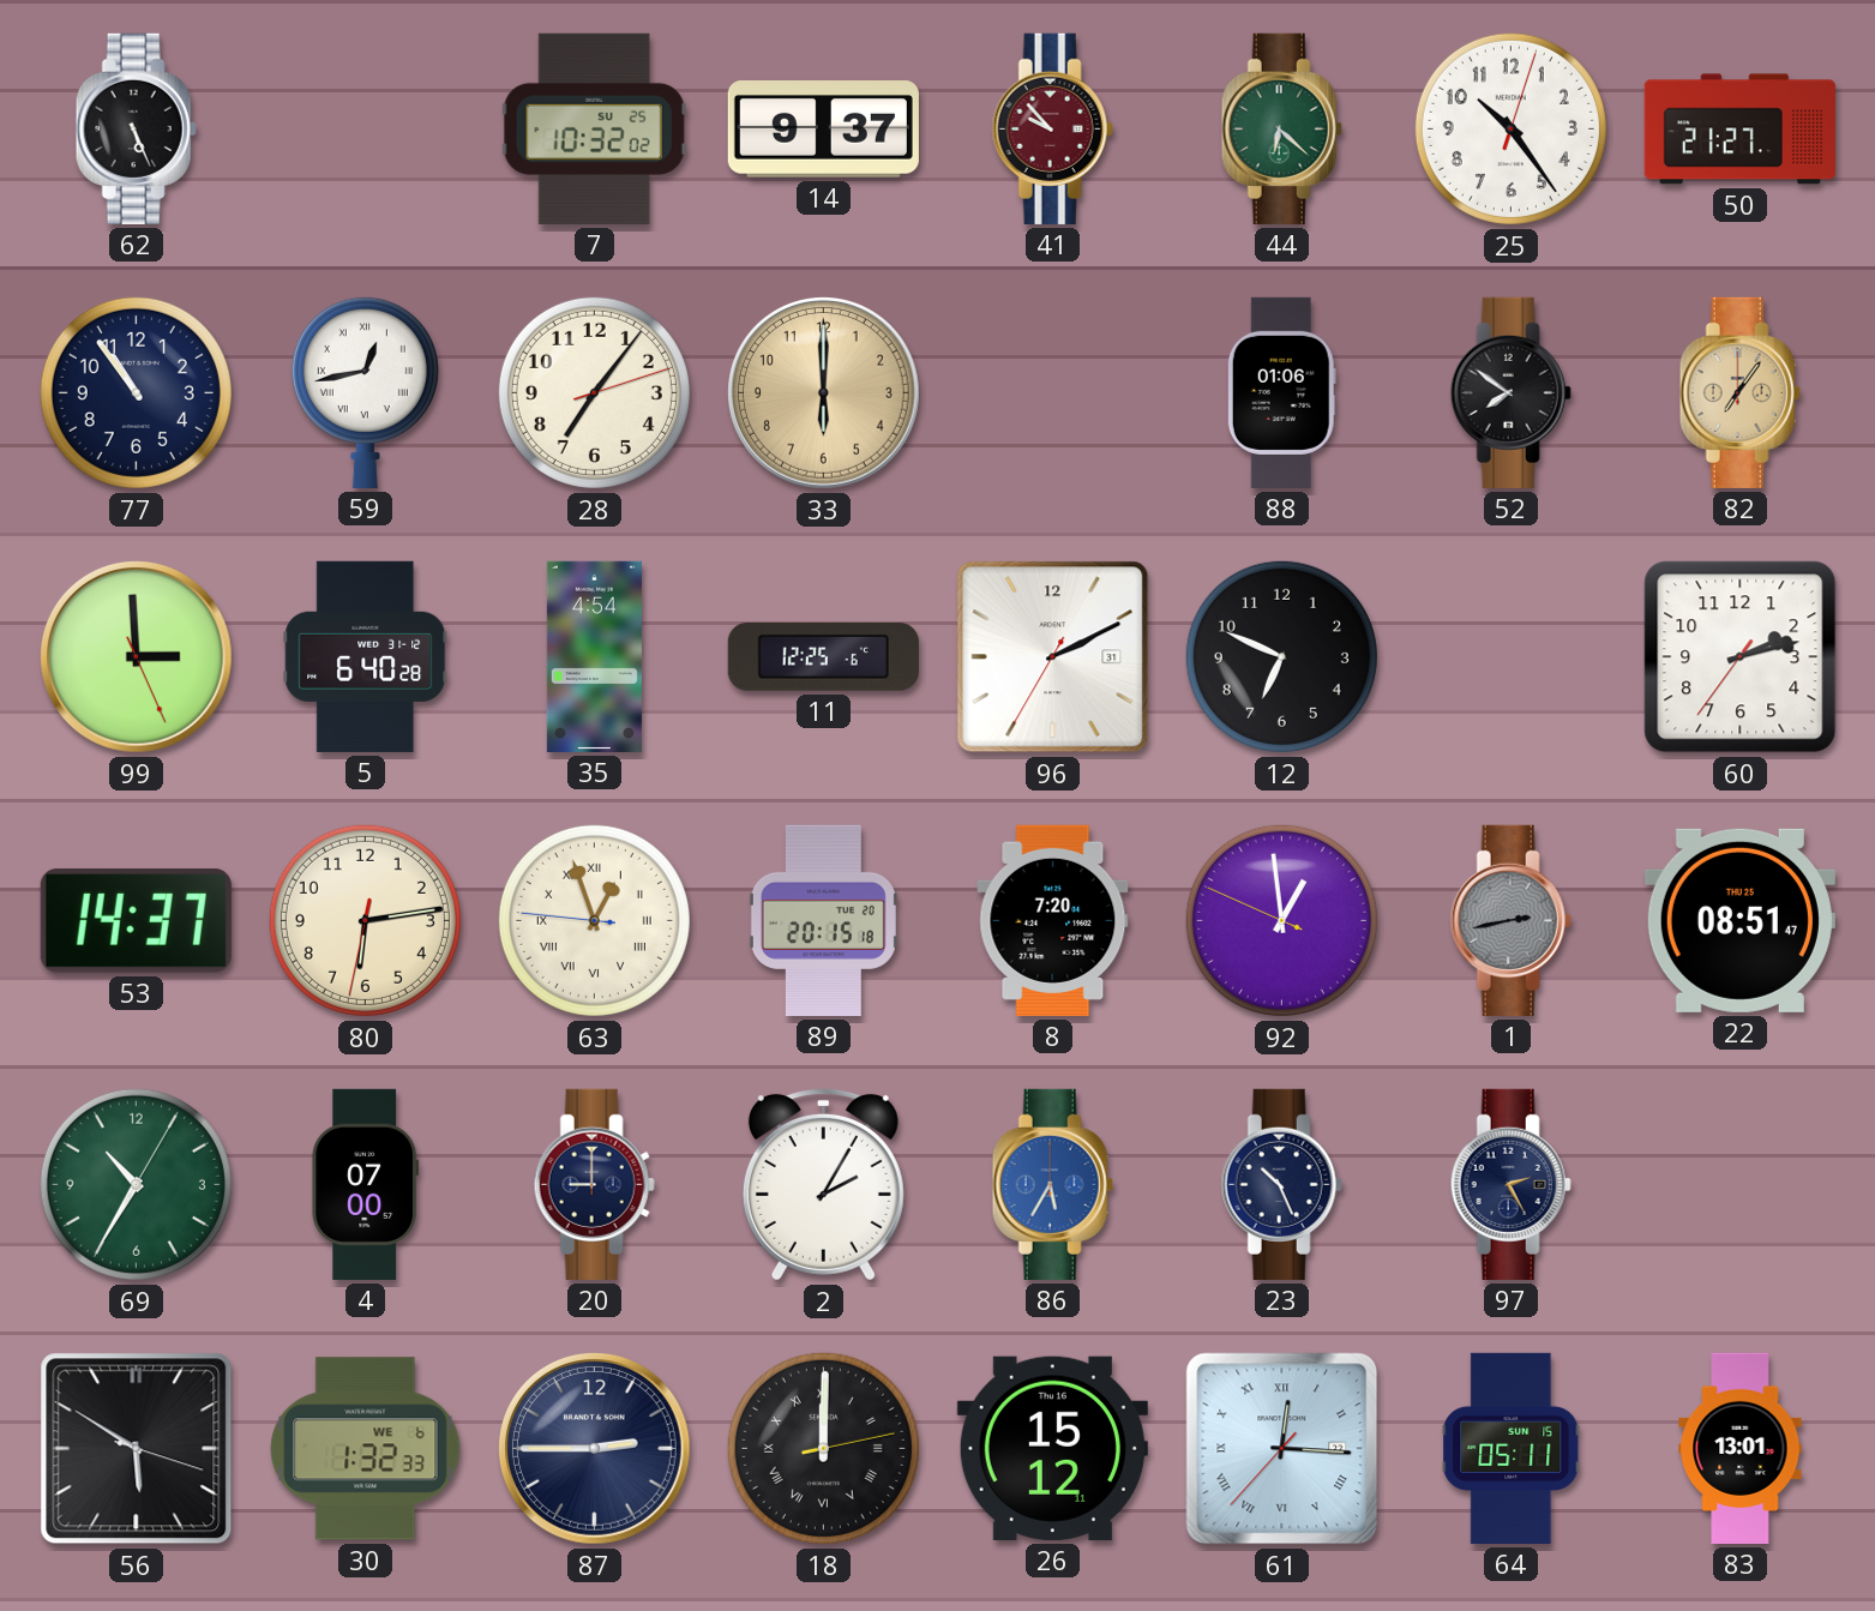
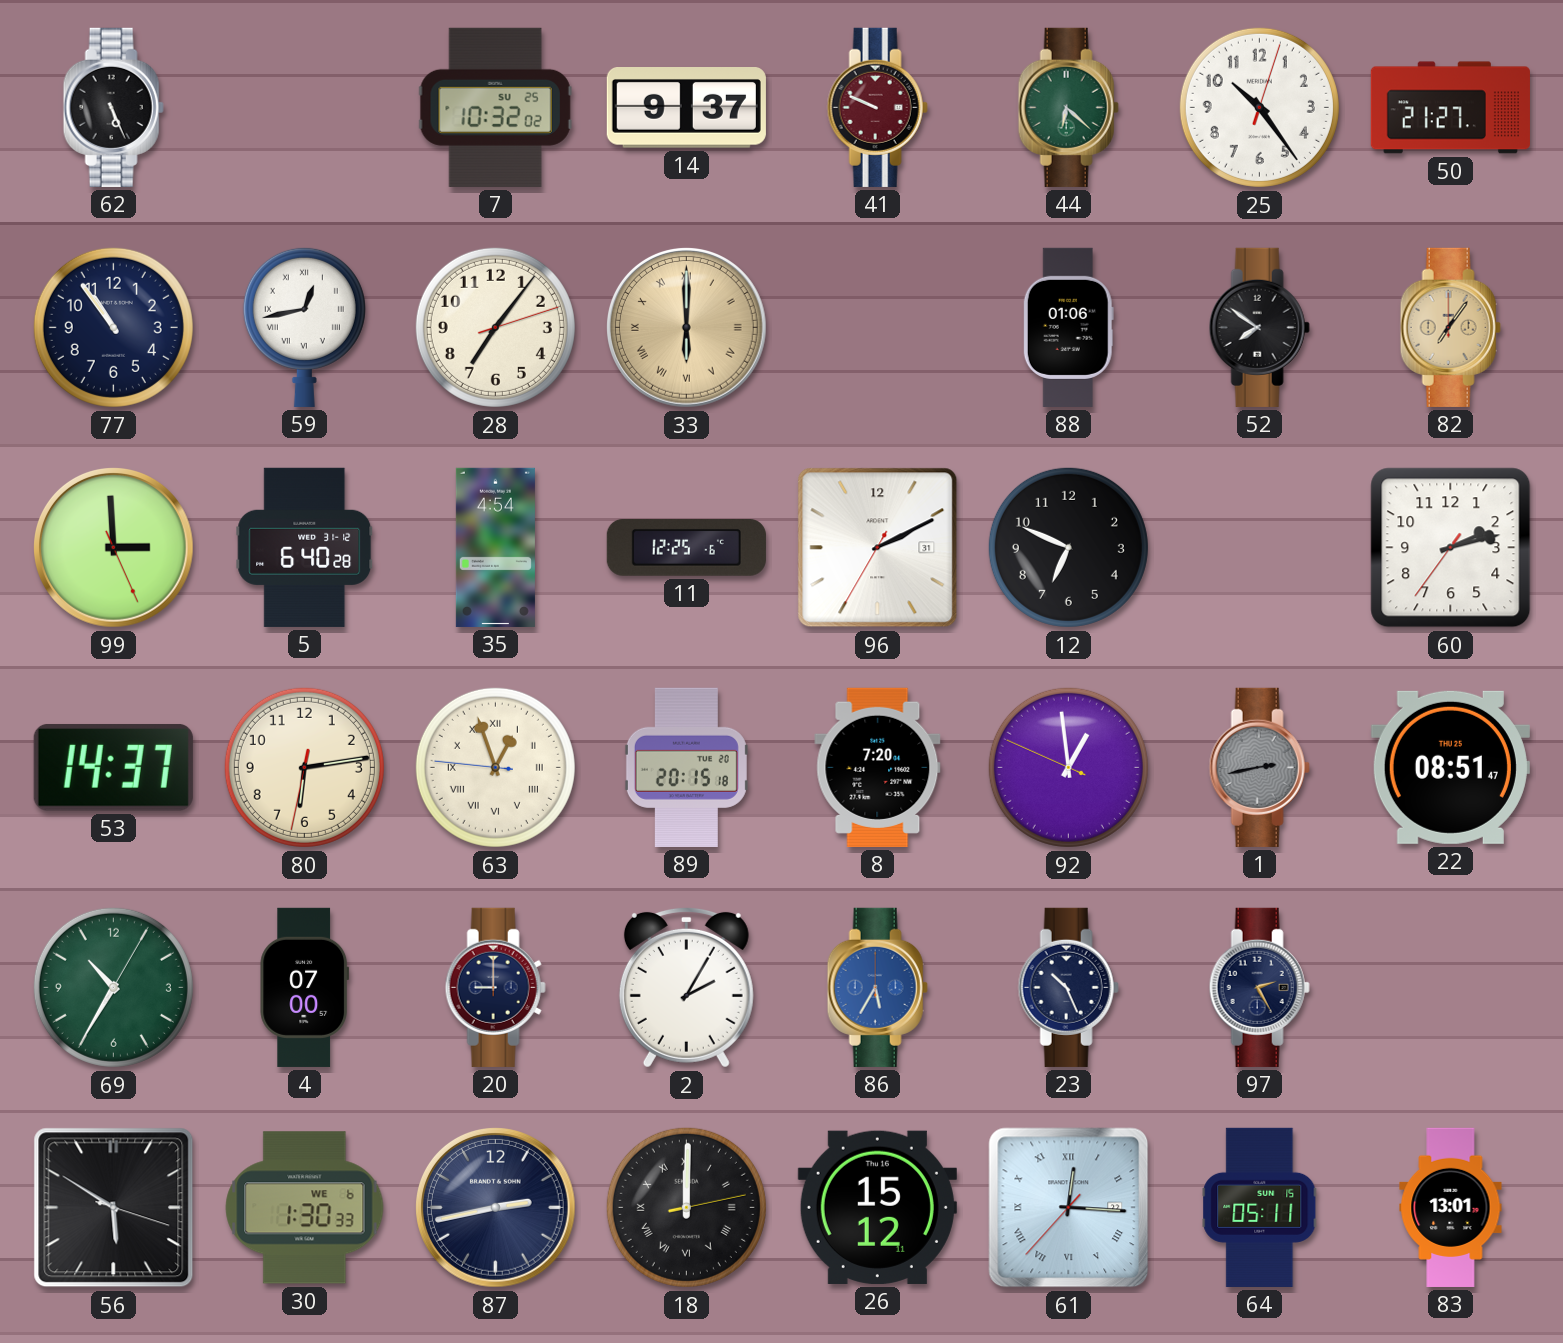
41: 9:53 -> 9:49
33 numerals: Arabic -> Roman
30: 1:32 -> 1:30
87: 2:45 -> 2:43
